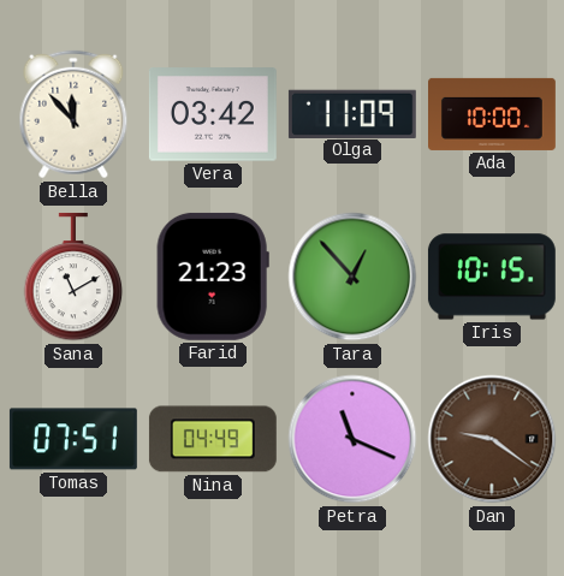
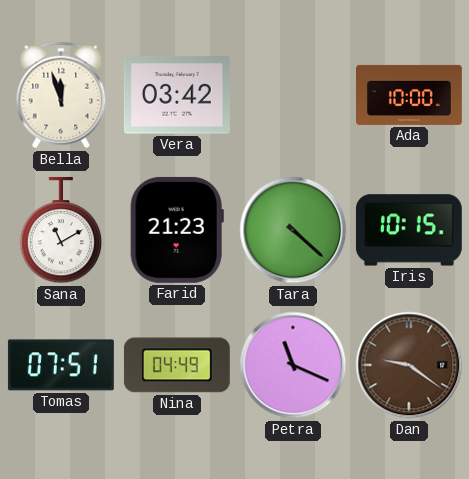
Bella: 11:53 -> 11:57
Olga: 11:09 -> none
Tara: 12:53 -> 4:22
